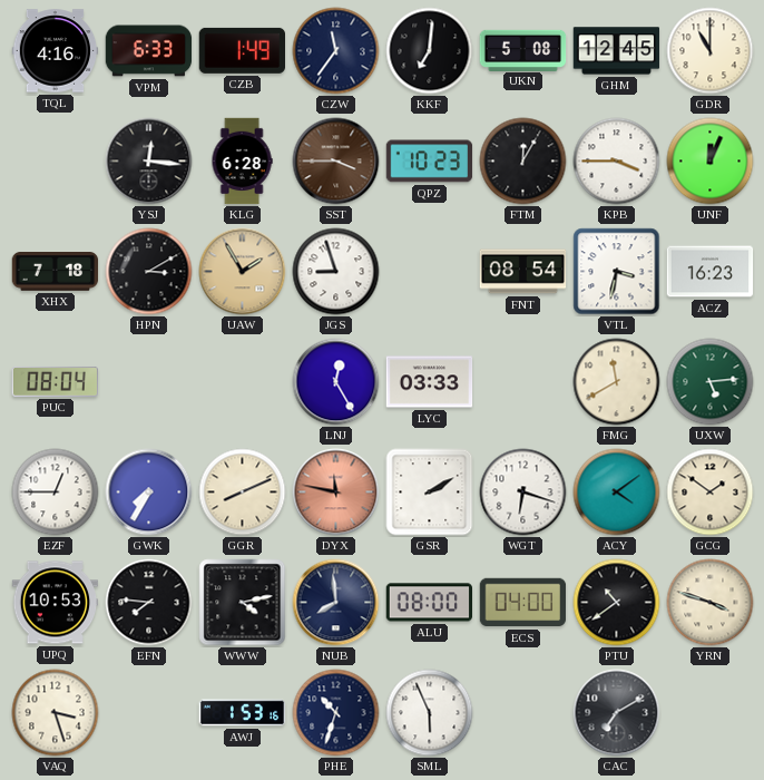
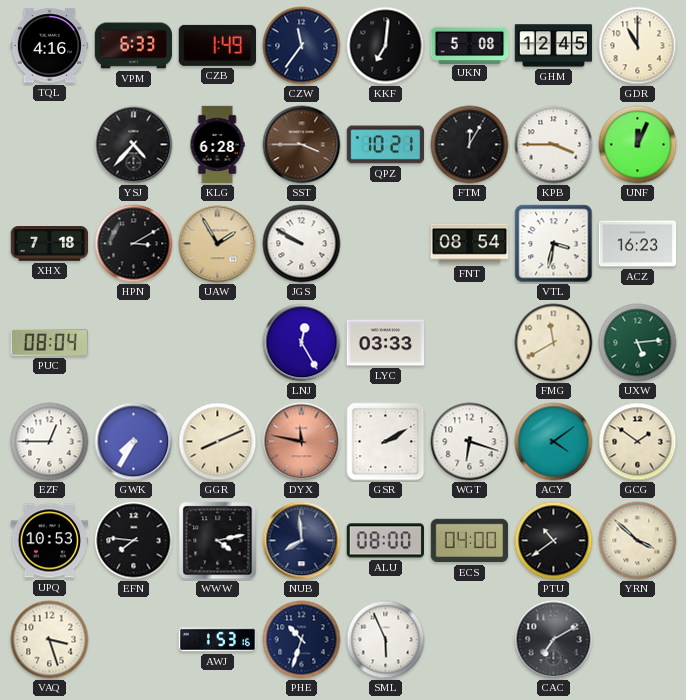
YSJ: 12:16 -> 4:37
QPZ: 10:23 -> 10:21
JGS: 8:57 -> 9:50
YRN: 3:48 -> 3:52
